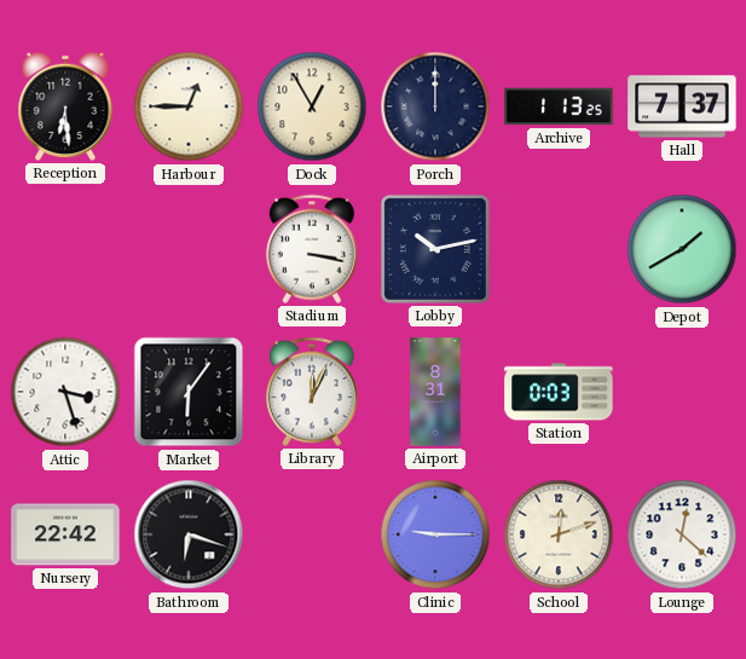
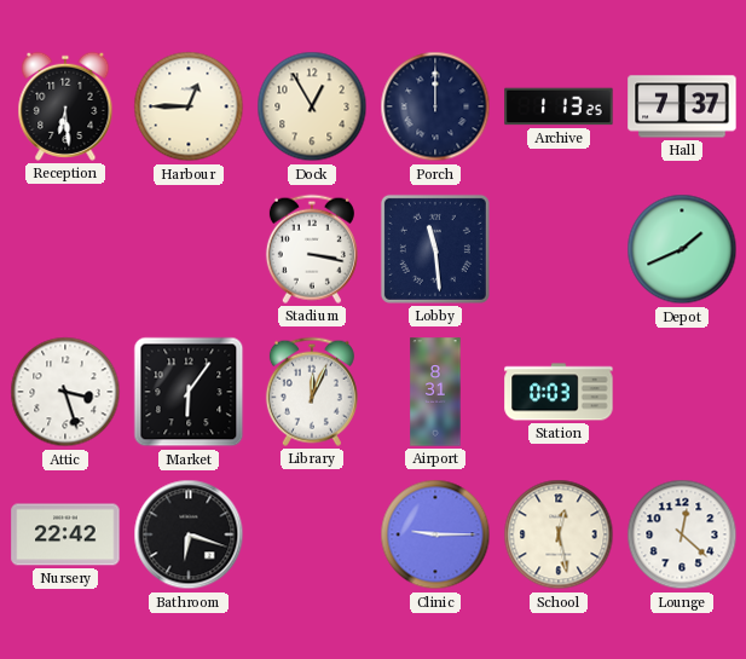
Lobby: 10:13 -> 11:29
Depot: 1:40 -> 1:41
School: 12:12 -> 12:28
